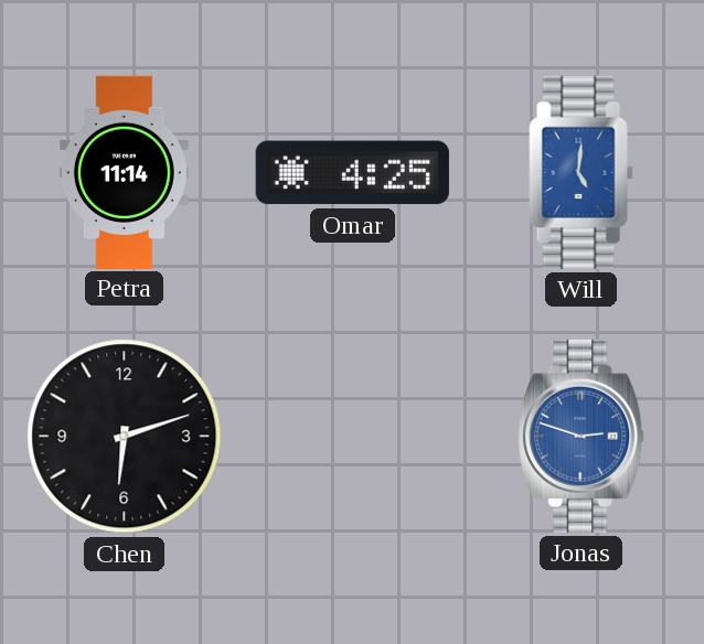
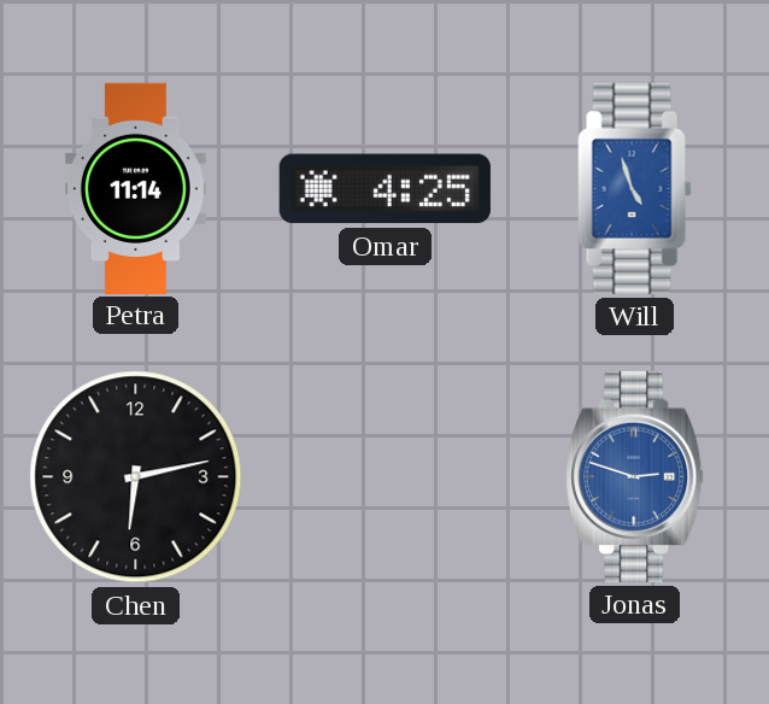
Will: 5:01 -> 4:57
Chen: 6:12 -> 6:13
